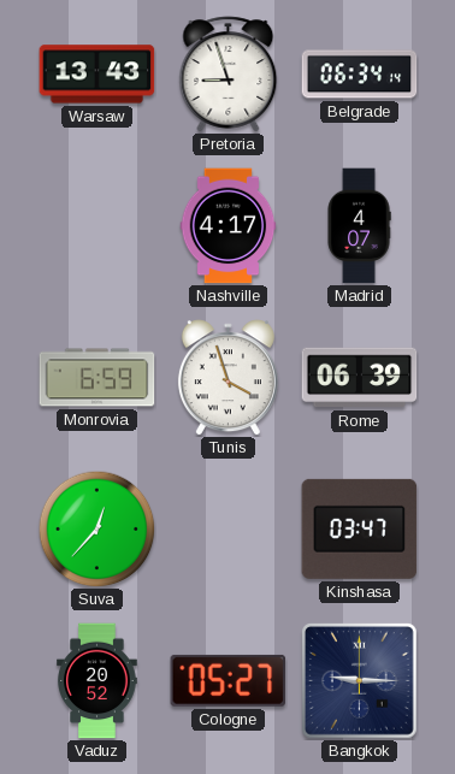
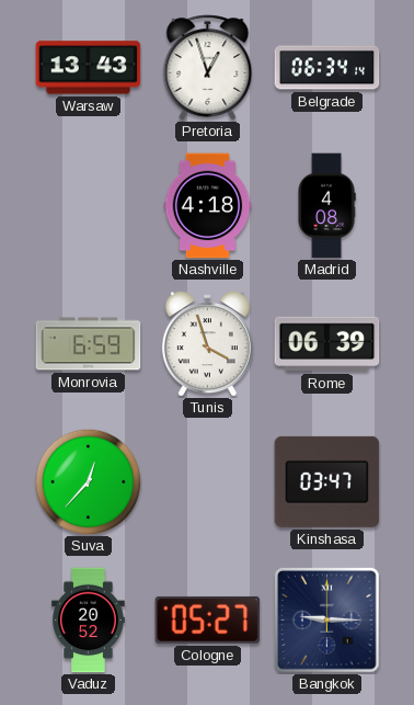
Pretoria: 8:57 -> 12:57
Nashville: 4:17 -> 4:18
Madrid: 4:07 -> 4:08
